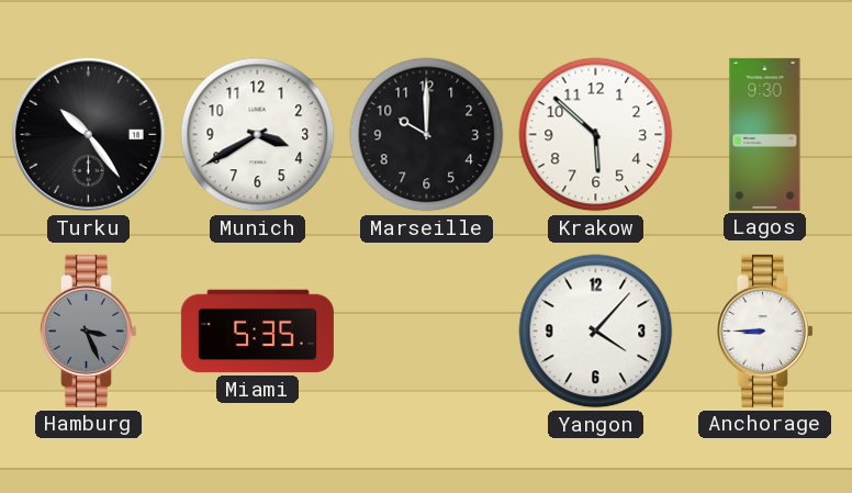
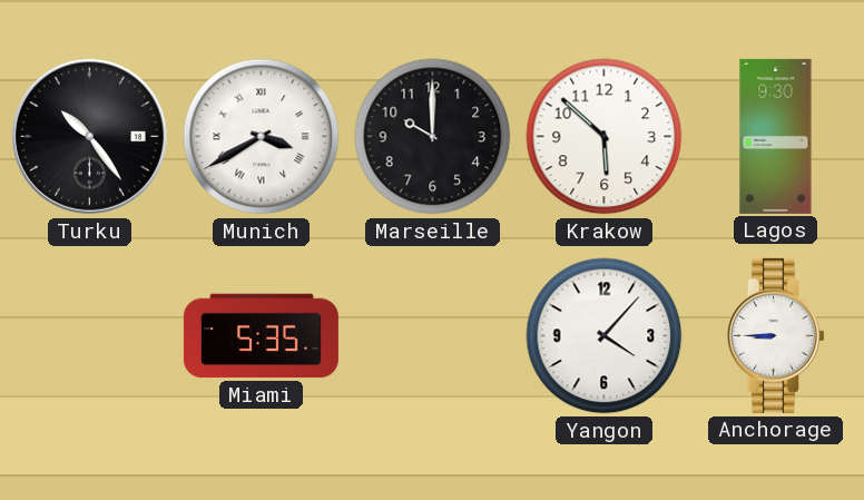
Munich numerals: Arabic -> Roman
Hamburg: 3:26 -> none
